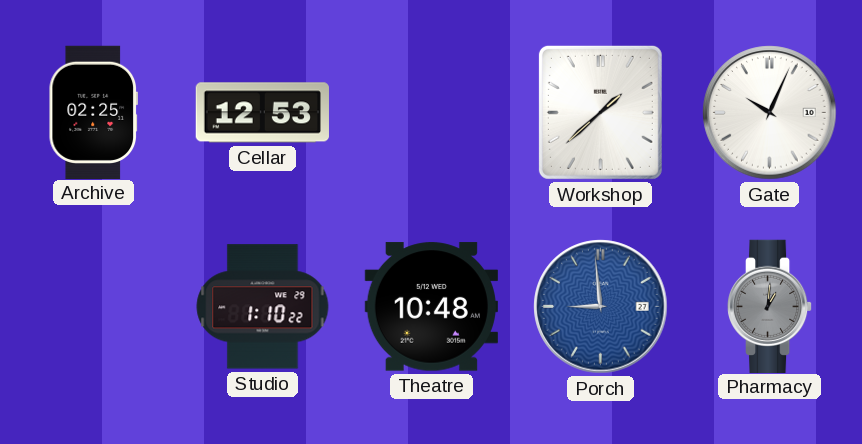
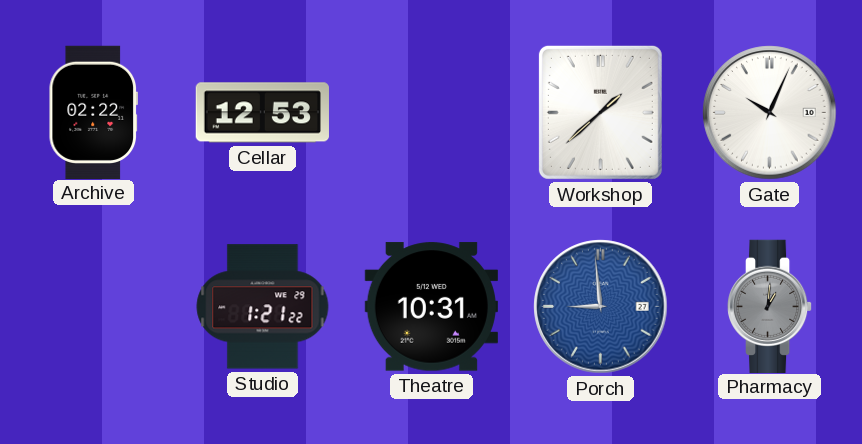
Archive: 02:25 -> 02:22
Studio: 1:10 -> 1:21
Theatre: 10:48 -> 10:31
